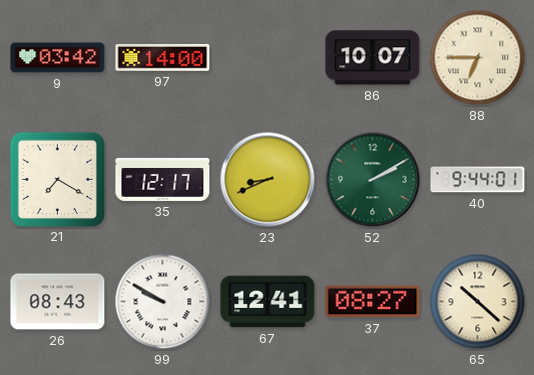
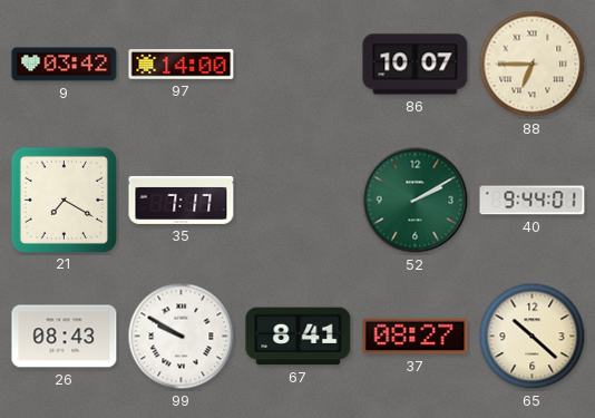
35: 12:17 -> 7:17
23: 8:41 -> none
67: 12:41 -> 8:41
